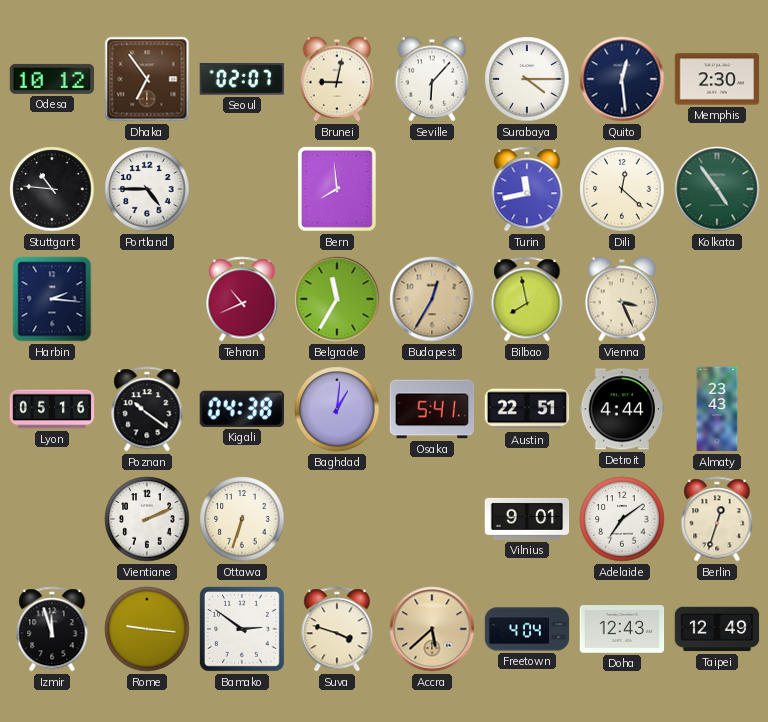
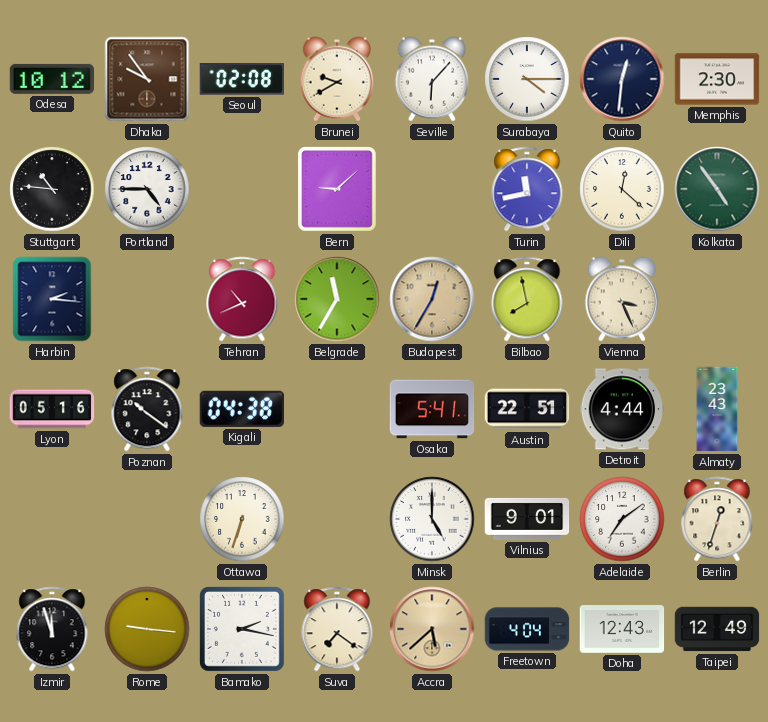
Dhaka: 6:54 -> 9:54
Seoul: 02:07 -> 02:08
Brunei: 9:02 -> 9:40
Quito: 12:29 -> 12:31
Bern: 7:59 -> 9:08
Baghdad: 1:01 -> none
Vientiane: 2:11 -> none
Minsk: none -> 5:00
Bamako: 2:51 -> 2:17
Suva: 3:48 -> 7:21
